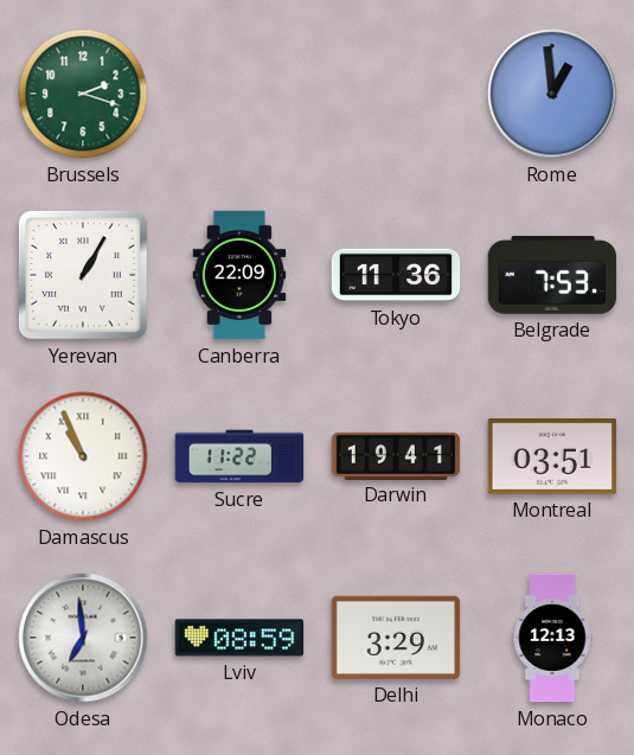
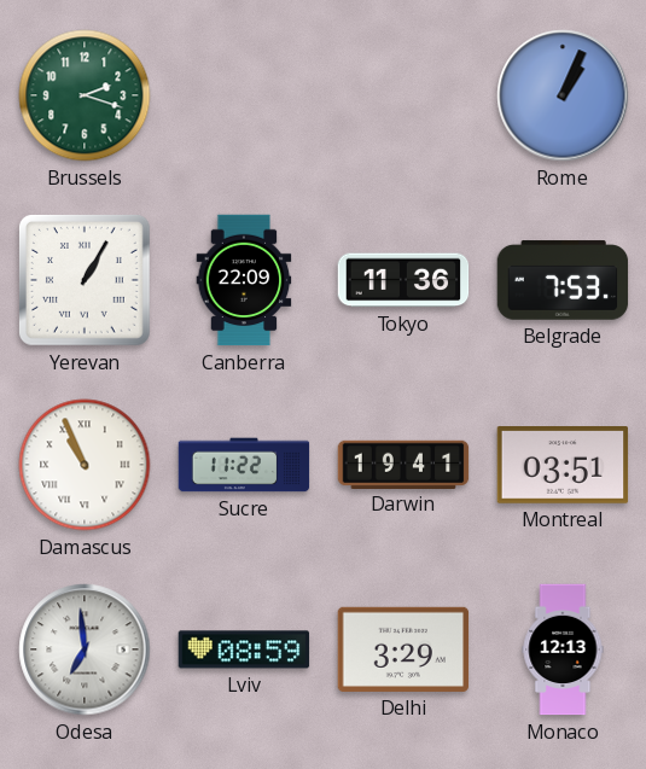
Rome: 12:59 -> 1:04
